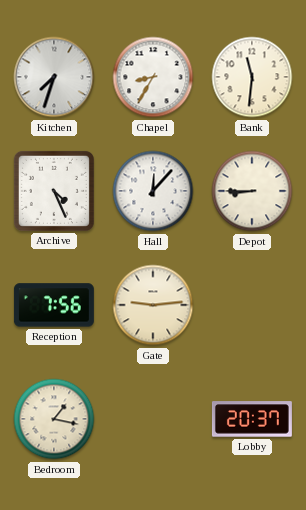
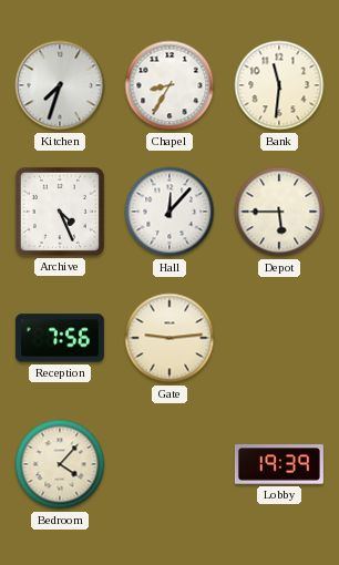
Depot: 8:45 -> 5:45
Bedroom: 1:17 -> 4:07
Lobby: 20:37 -> 19:39
